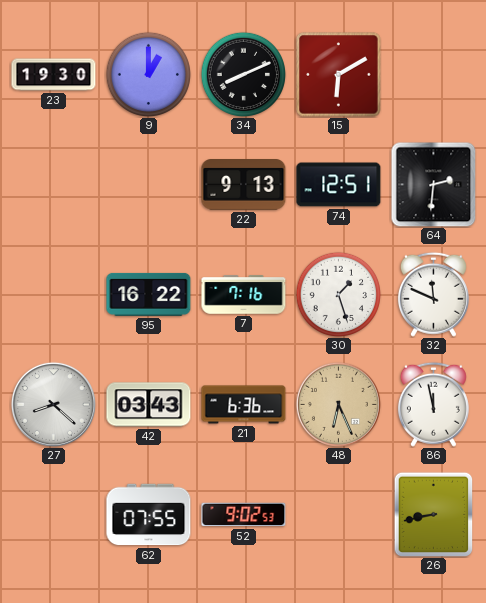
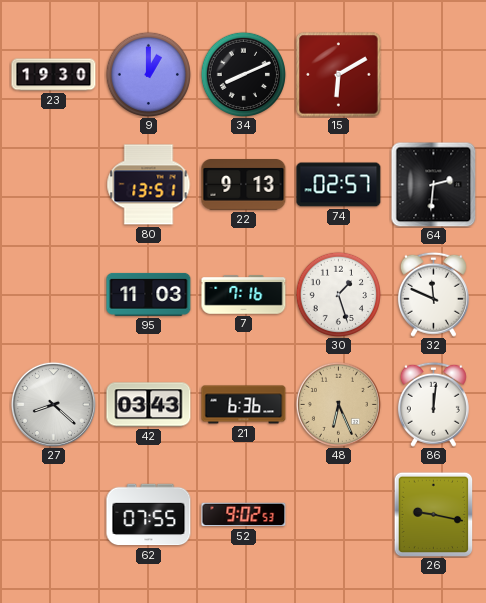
80: none -> 13:51
74: 12:51 -> 02:57
95: 16:22 -> 11:03
86: 11:58 -> 12:01
26: 8:43 -> 9:17
